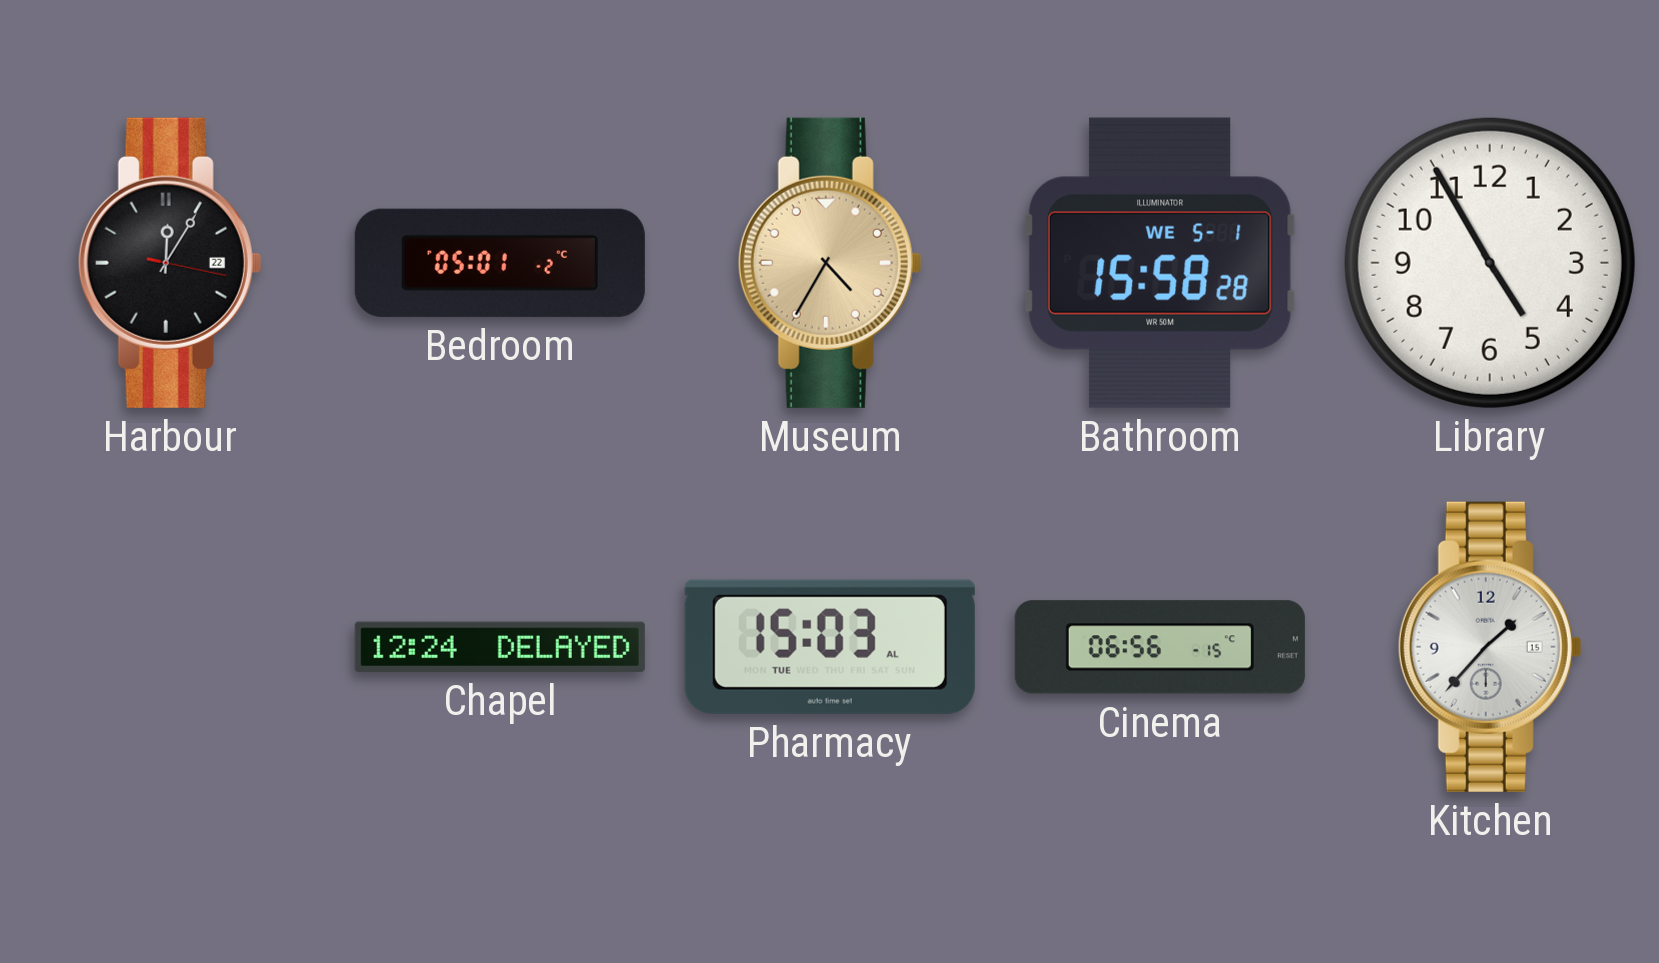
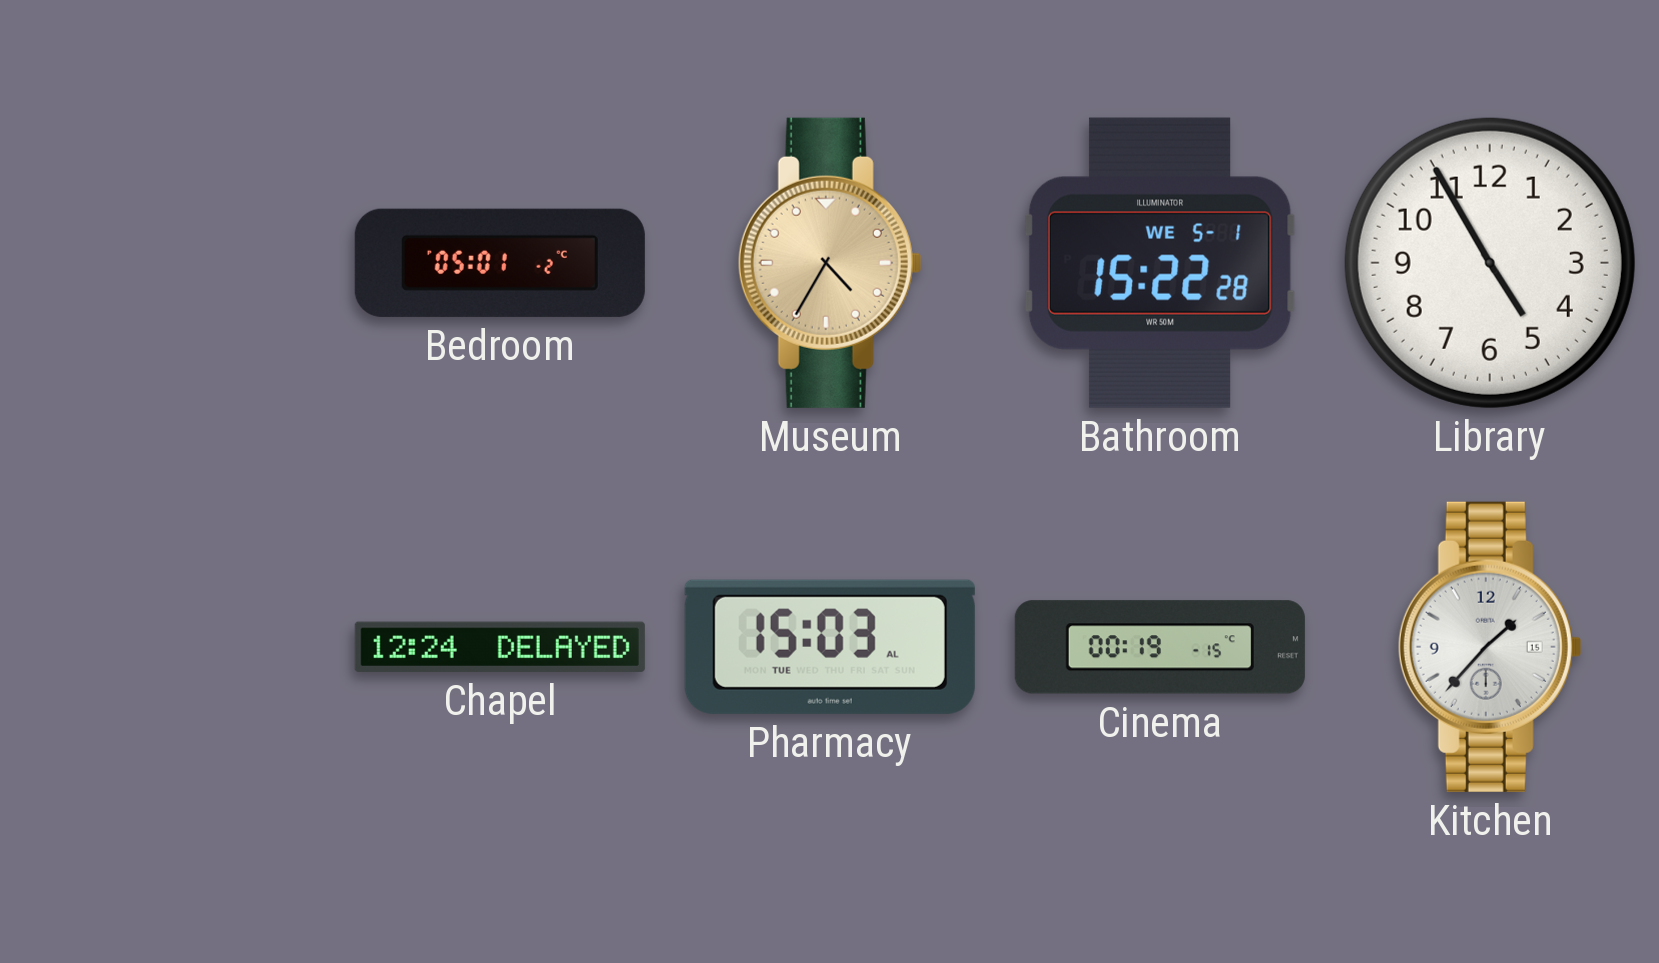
Harbour: 12:05 -> none
Bathroom: 15:58 -> 15:22
Cinema: 06:56 -> 00:19
